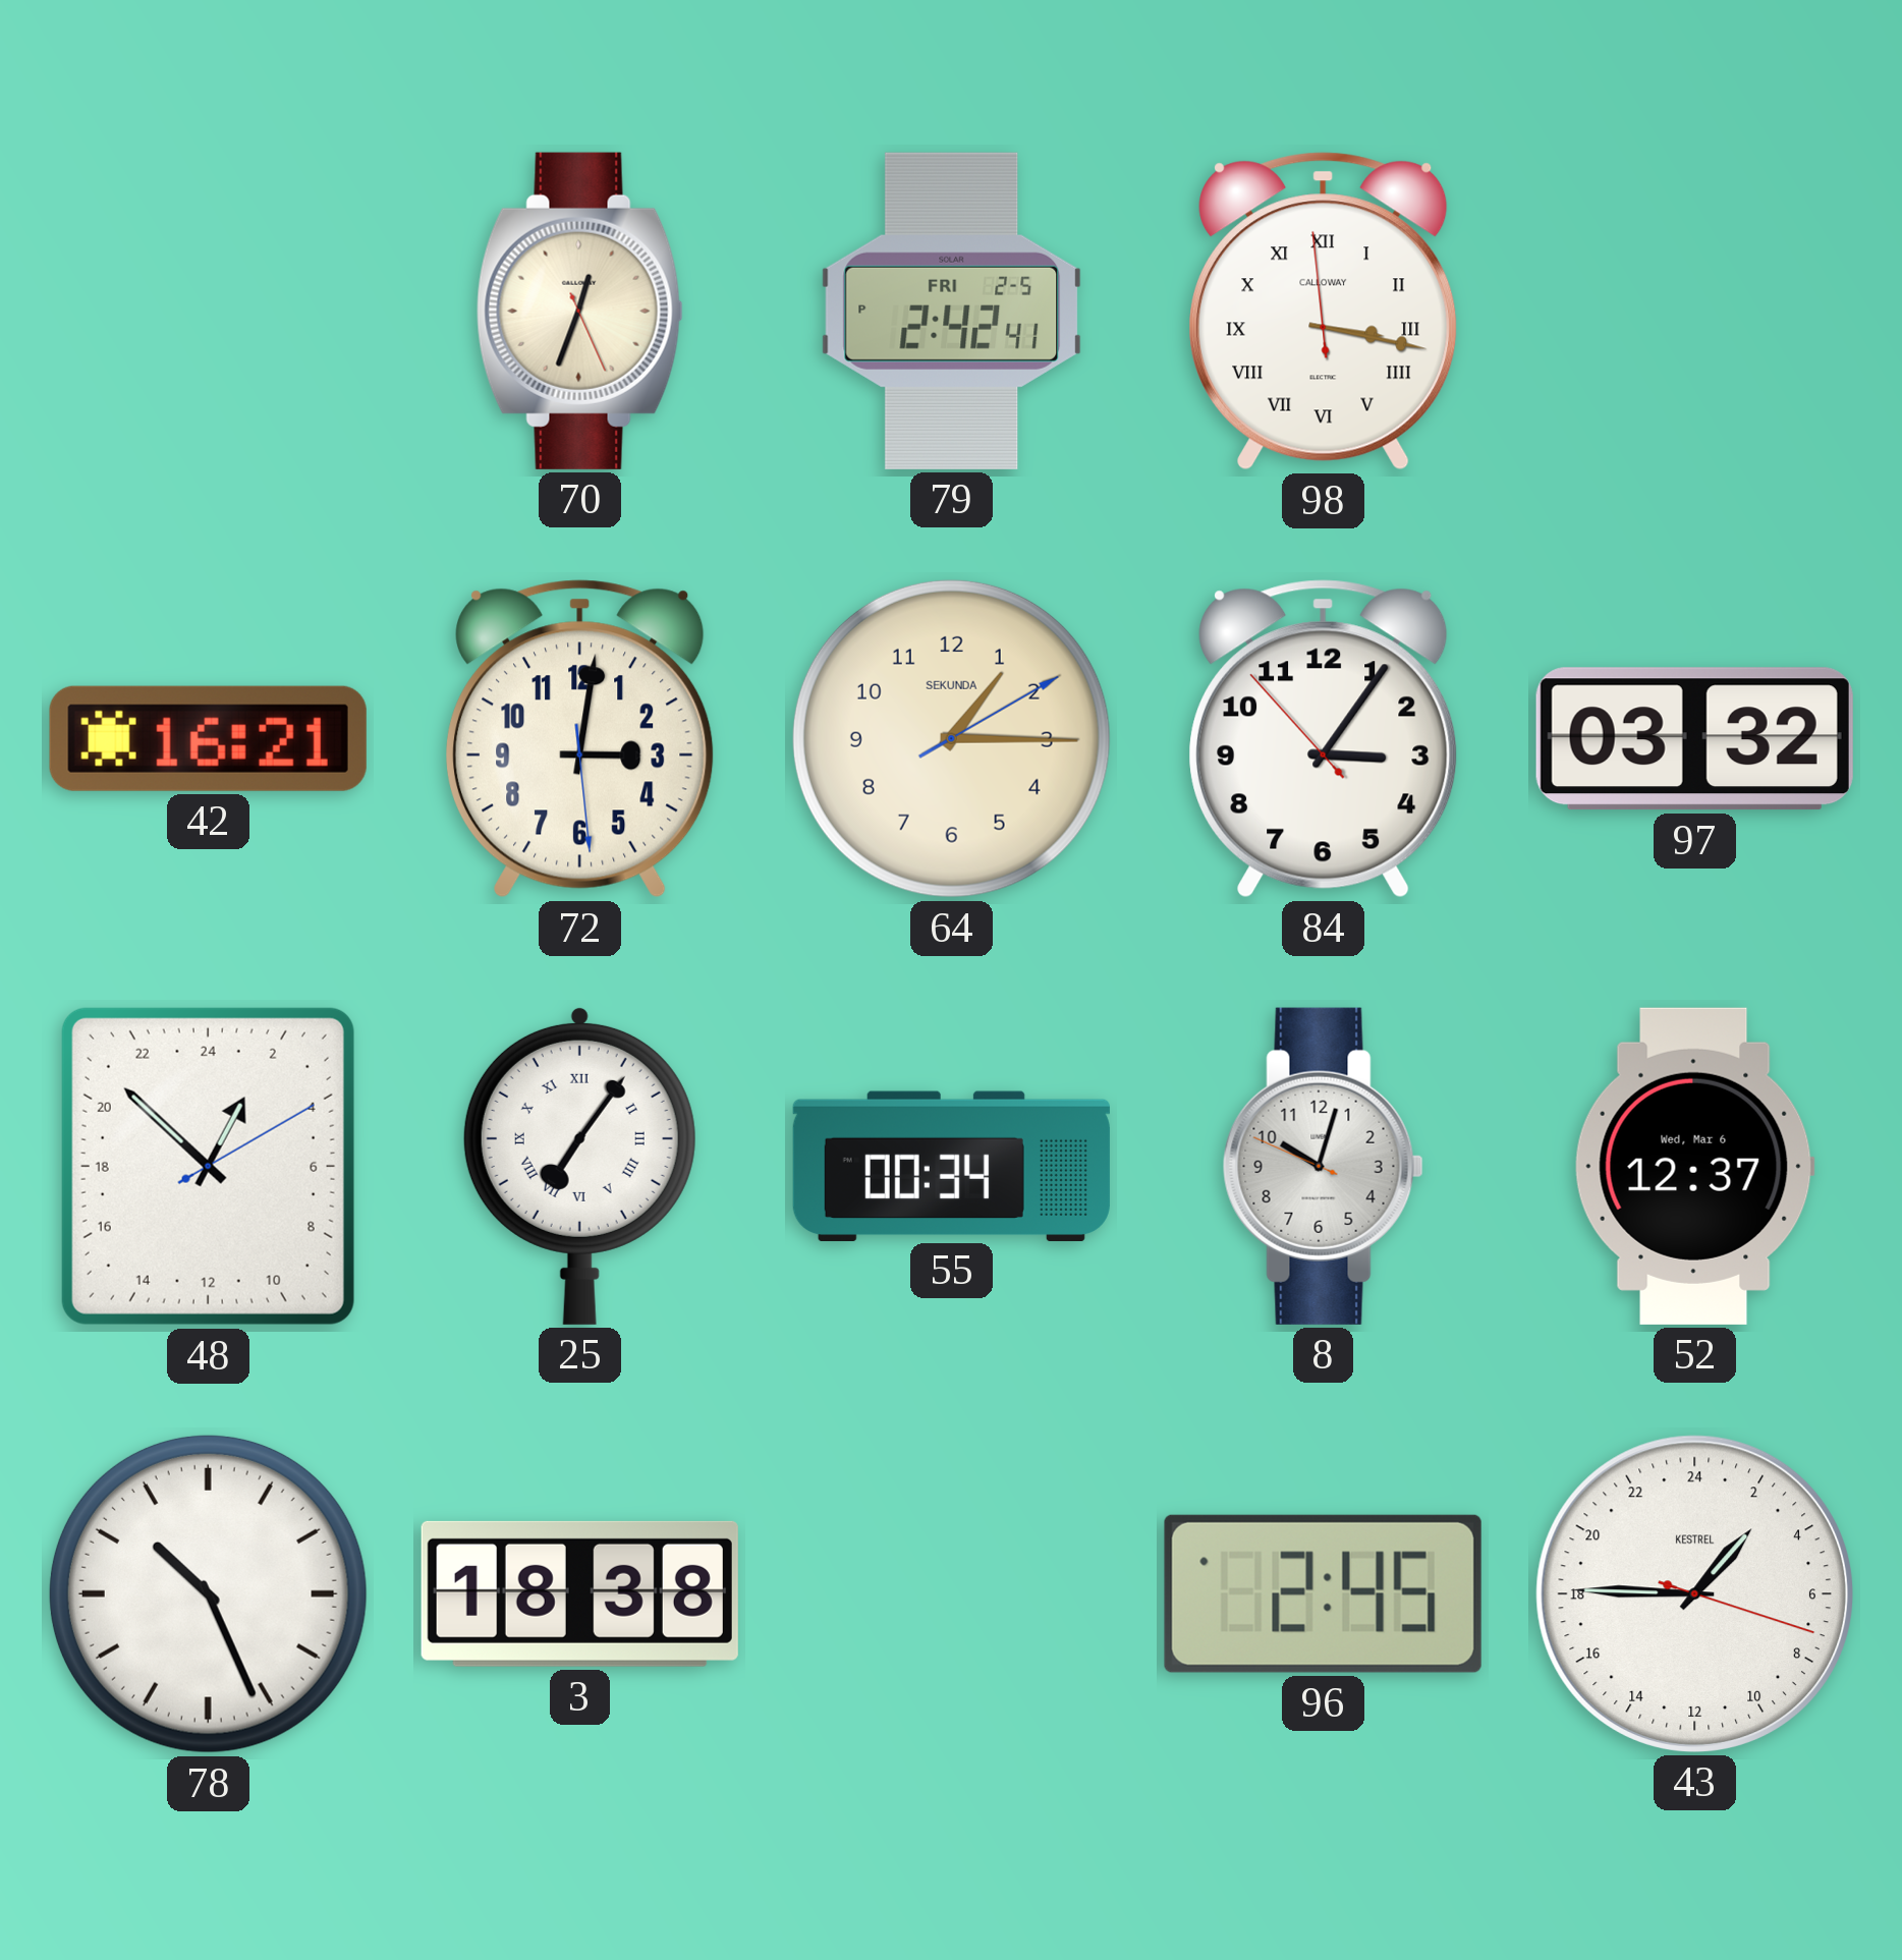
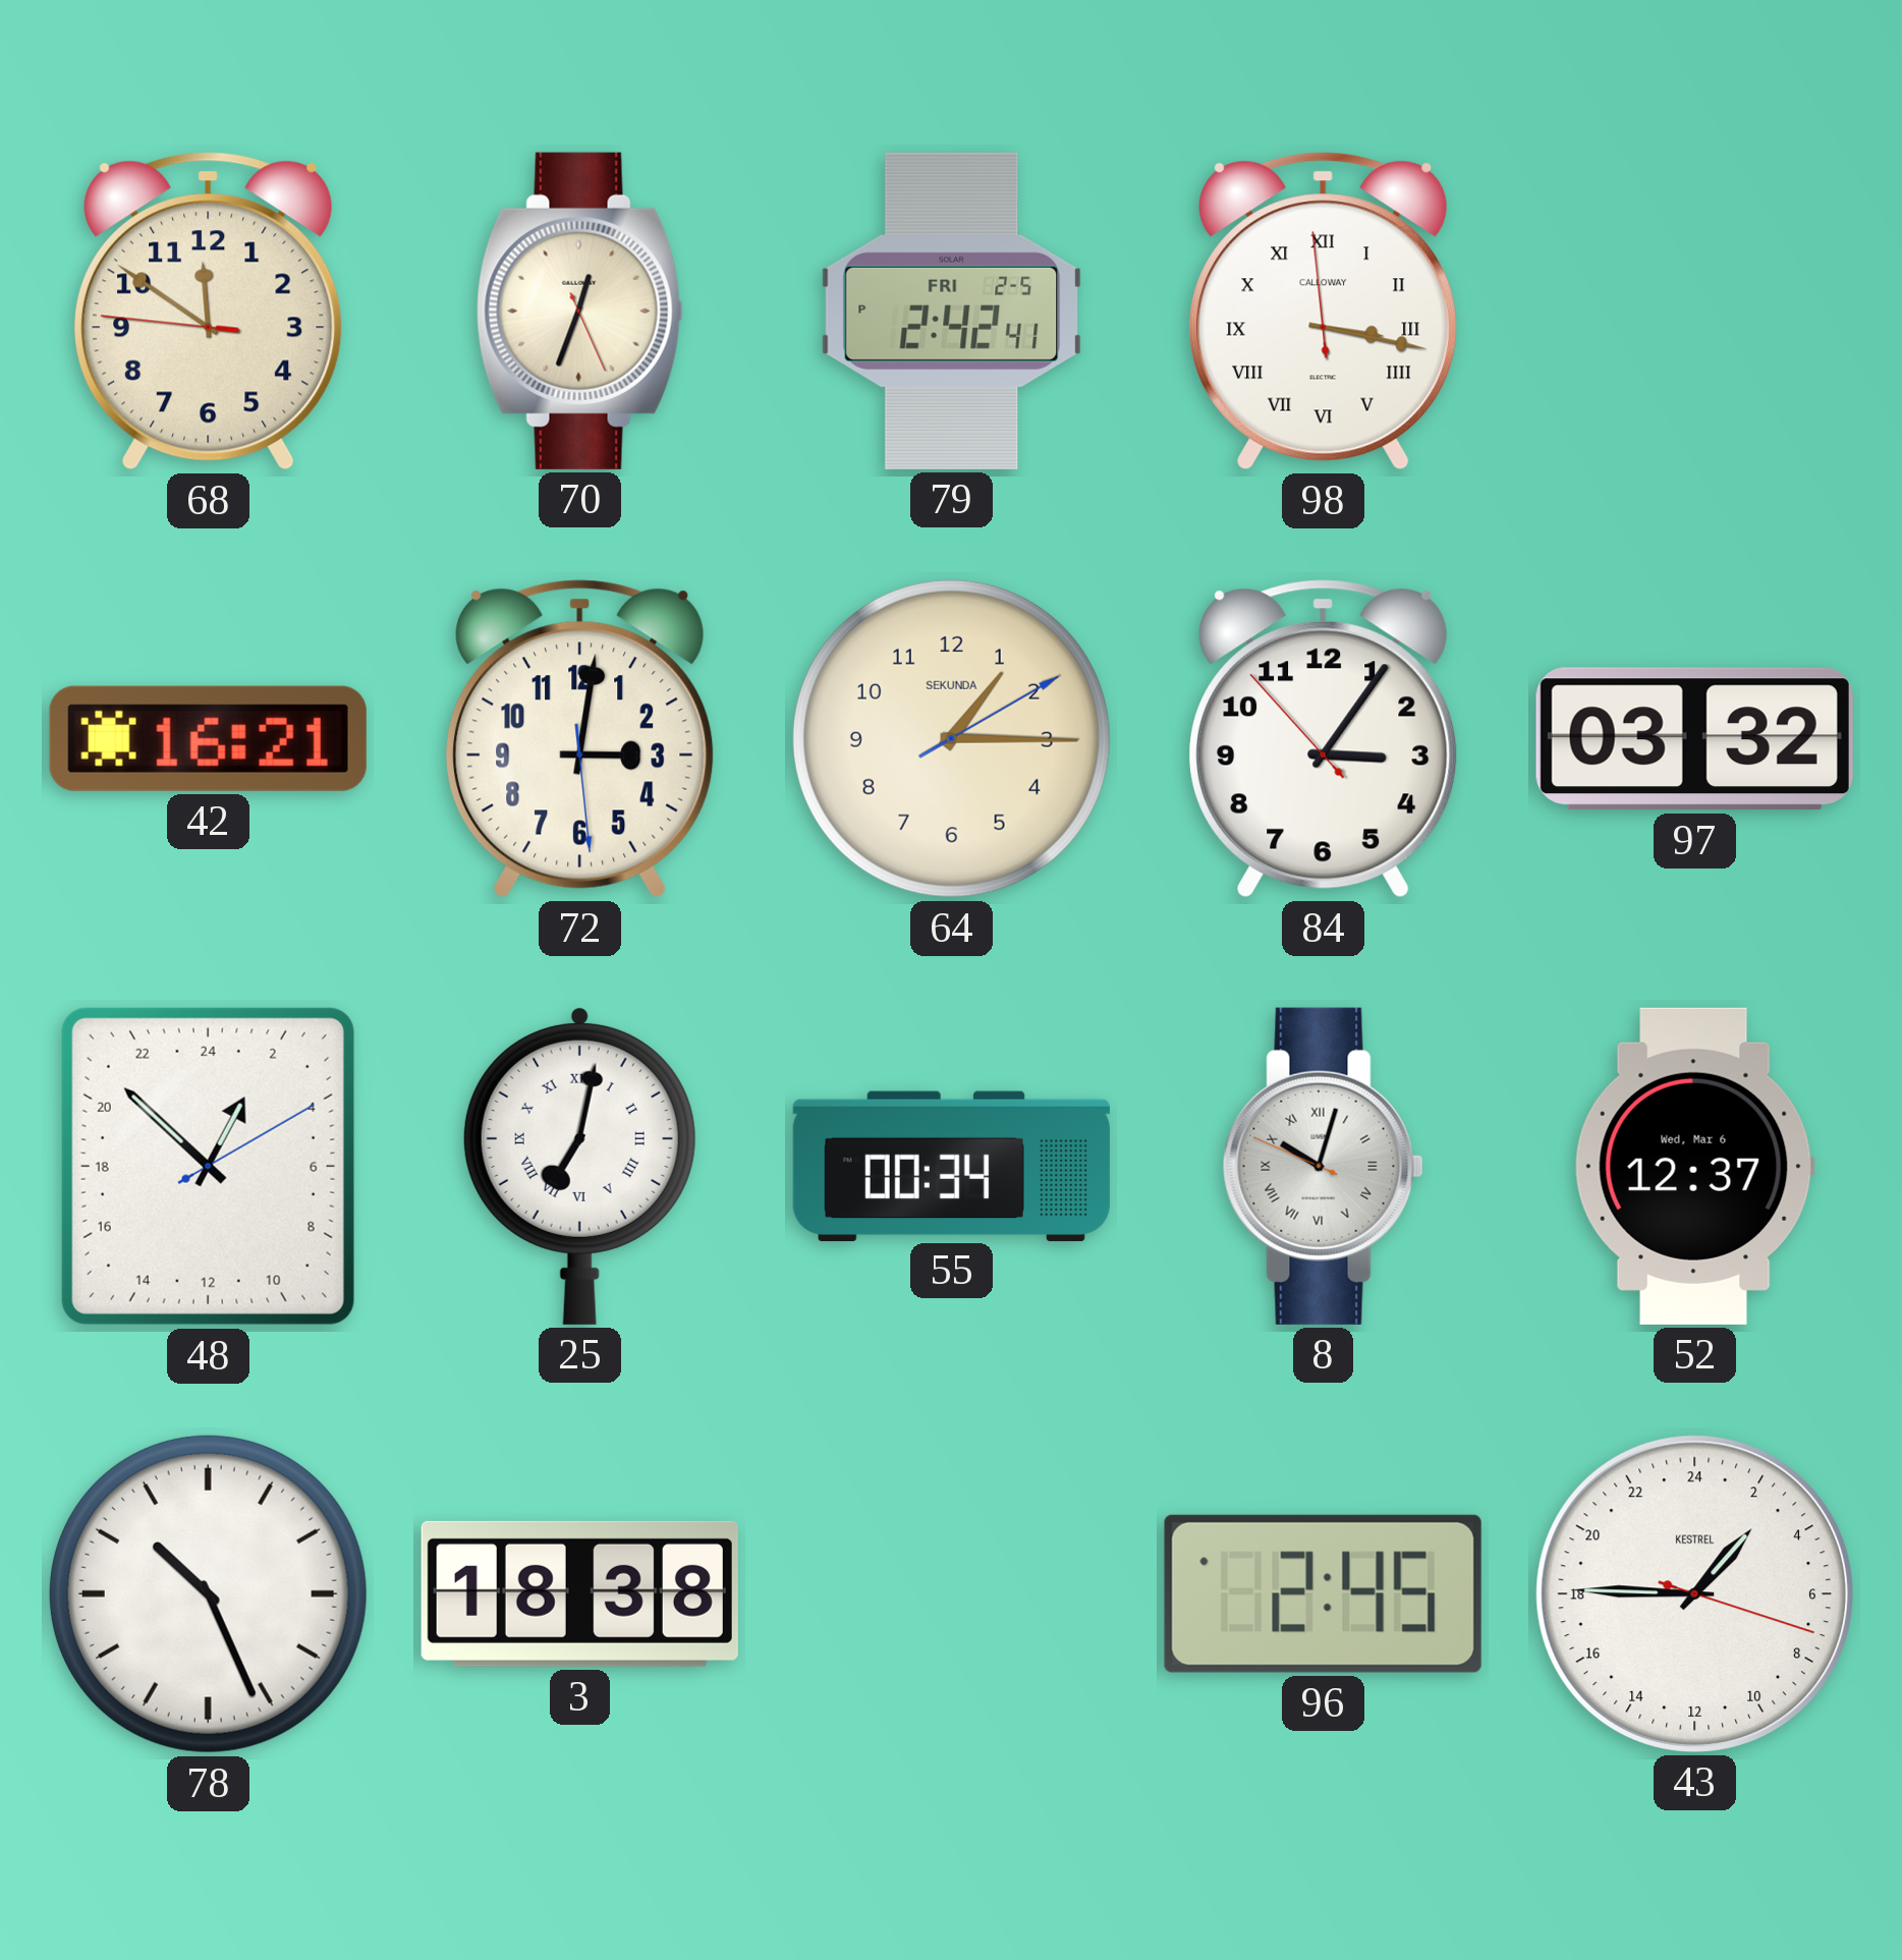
68: none -> 11:50
25: 7:06 -> 7:02
8 numerals: Arabic -> Roman
